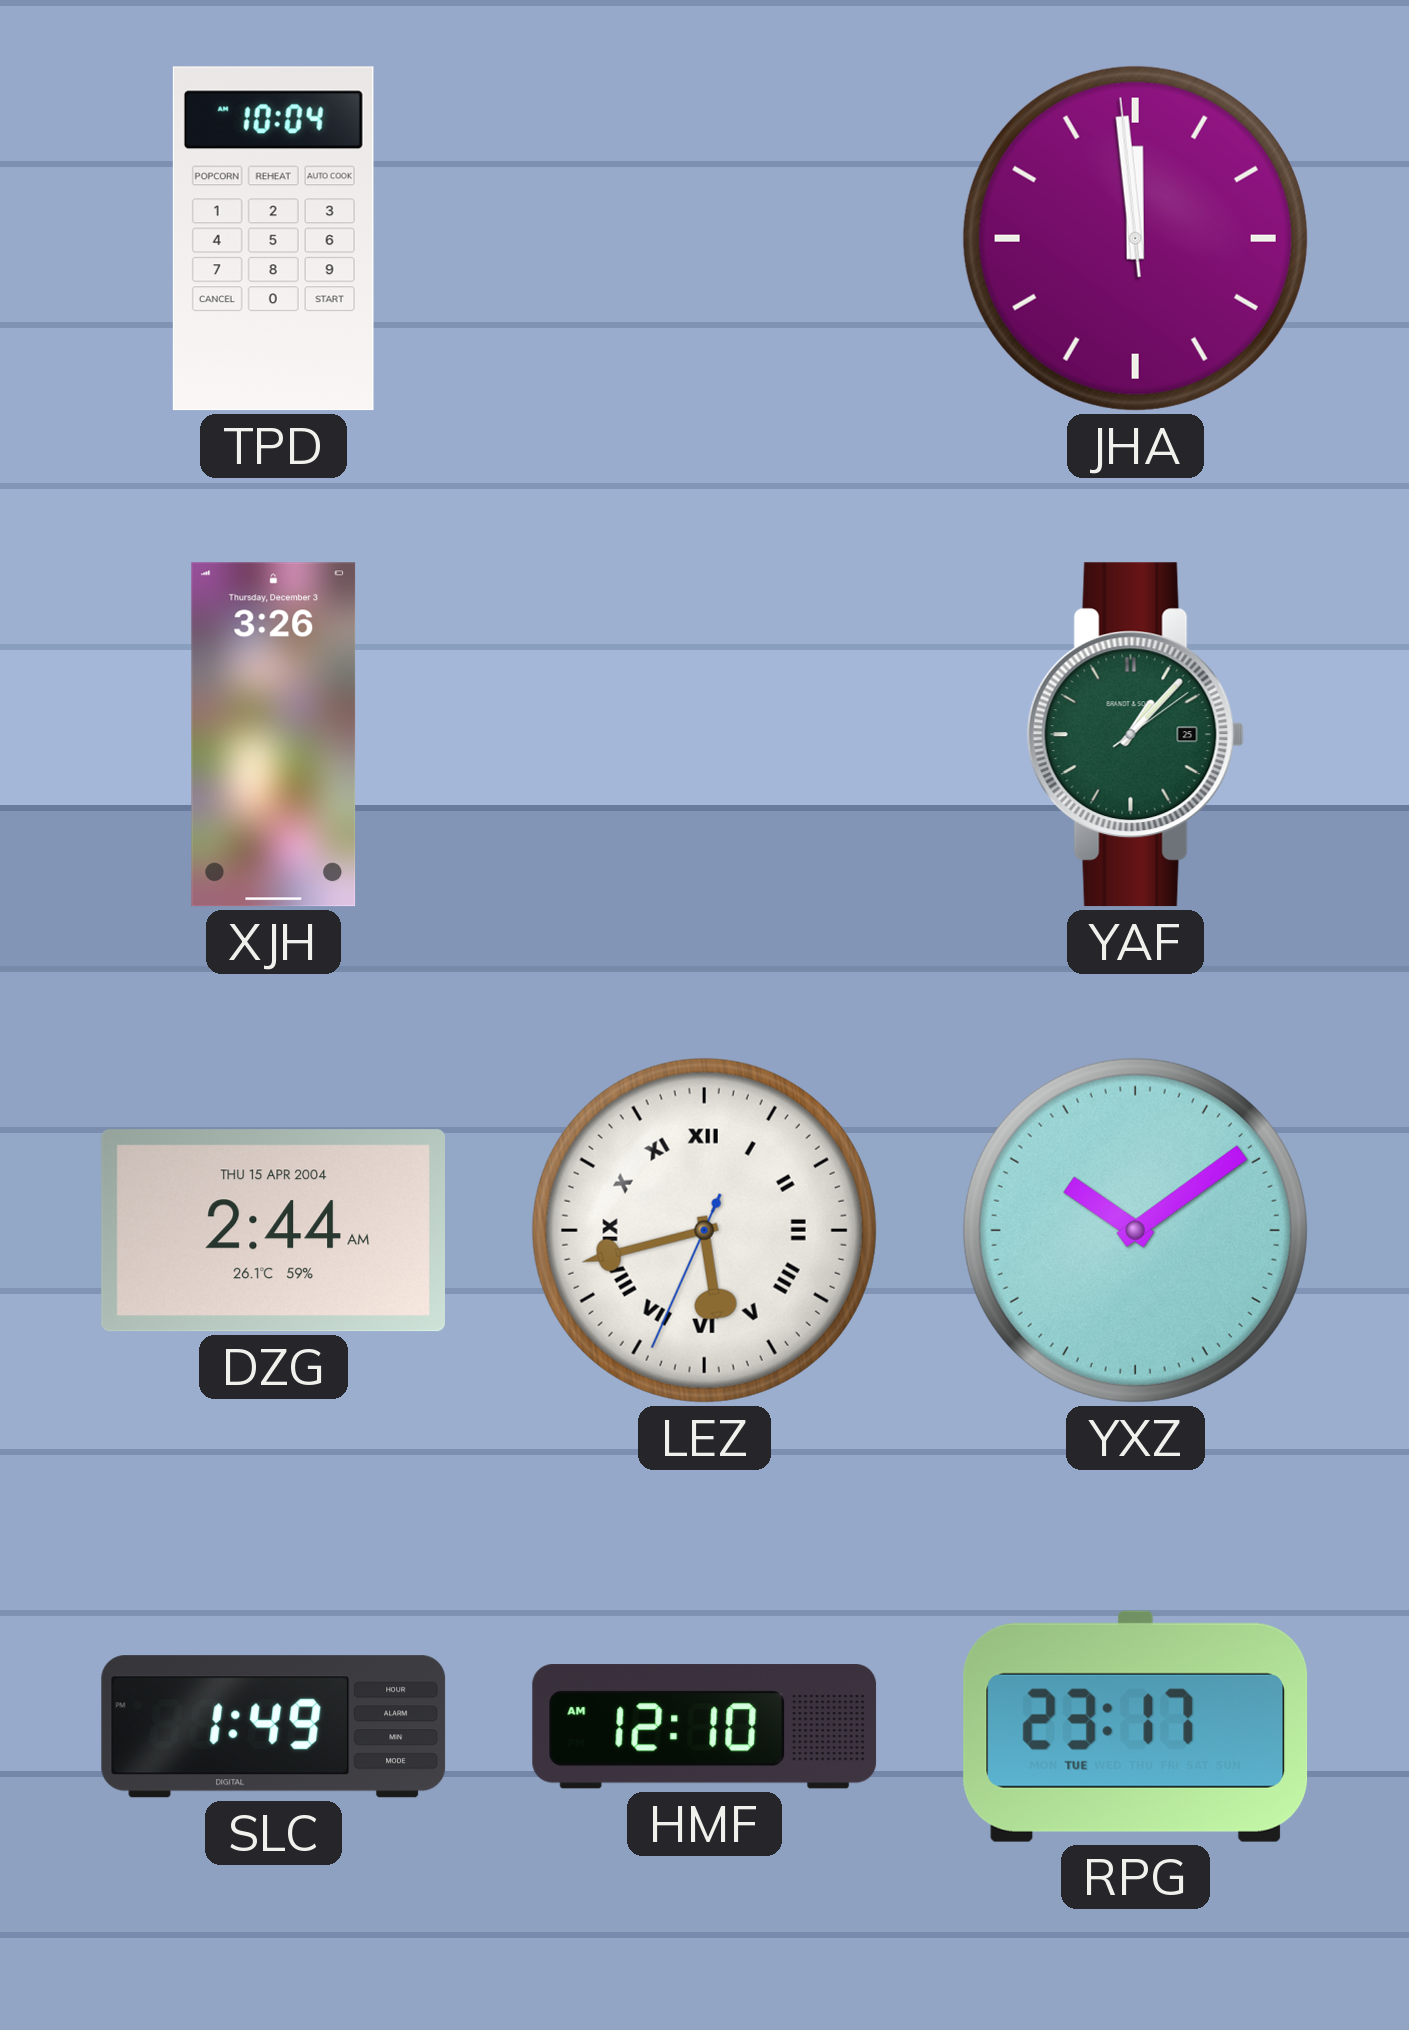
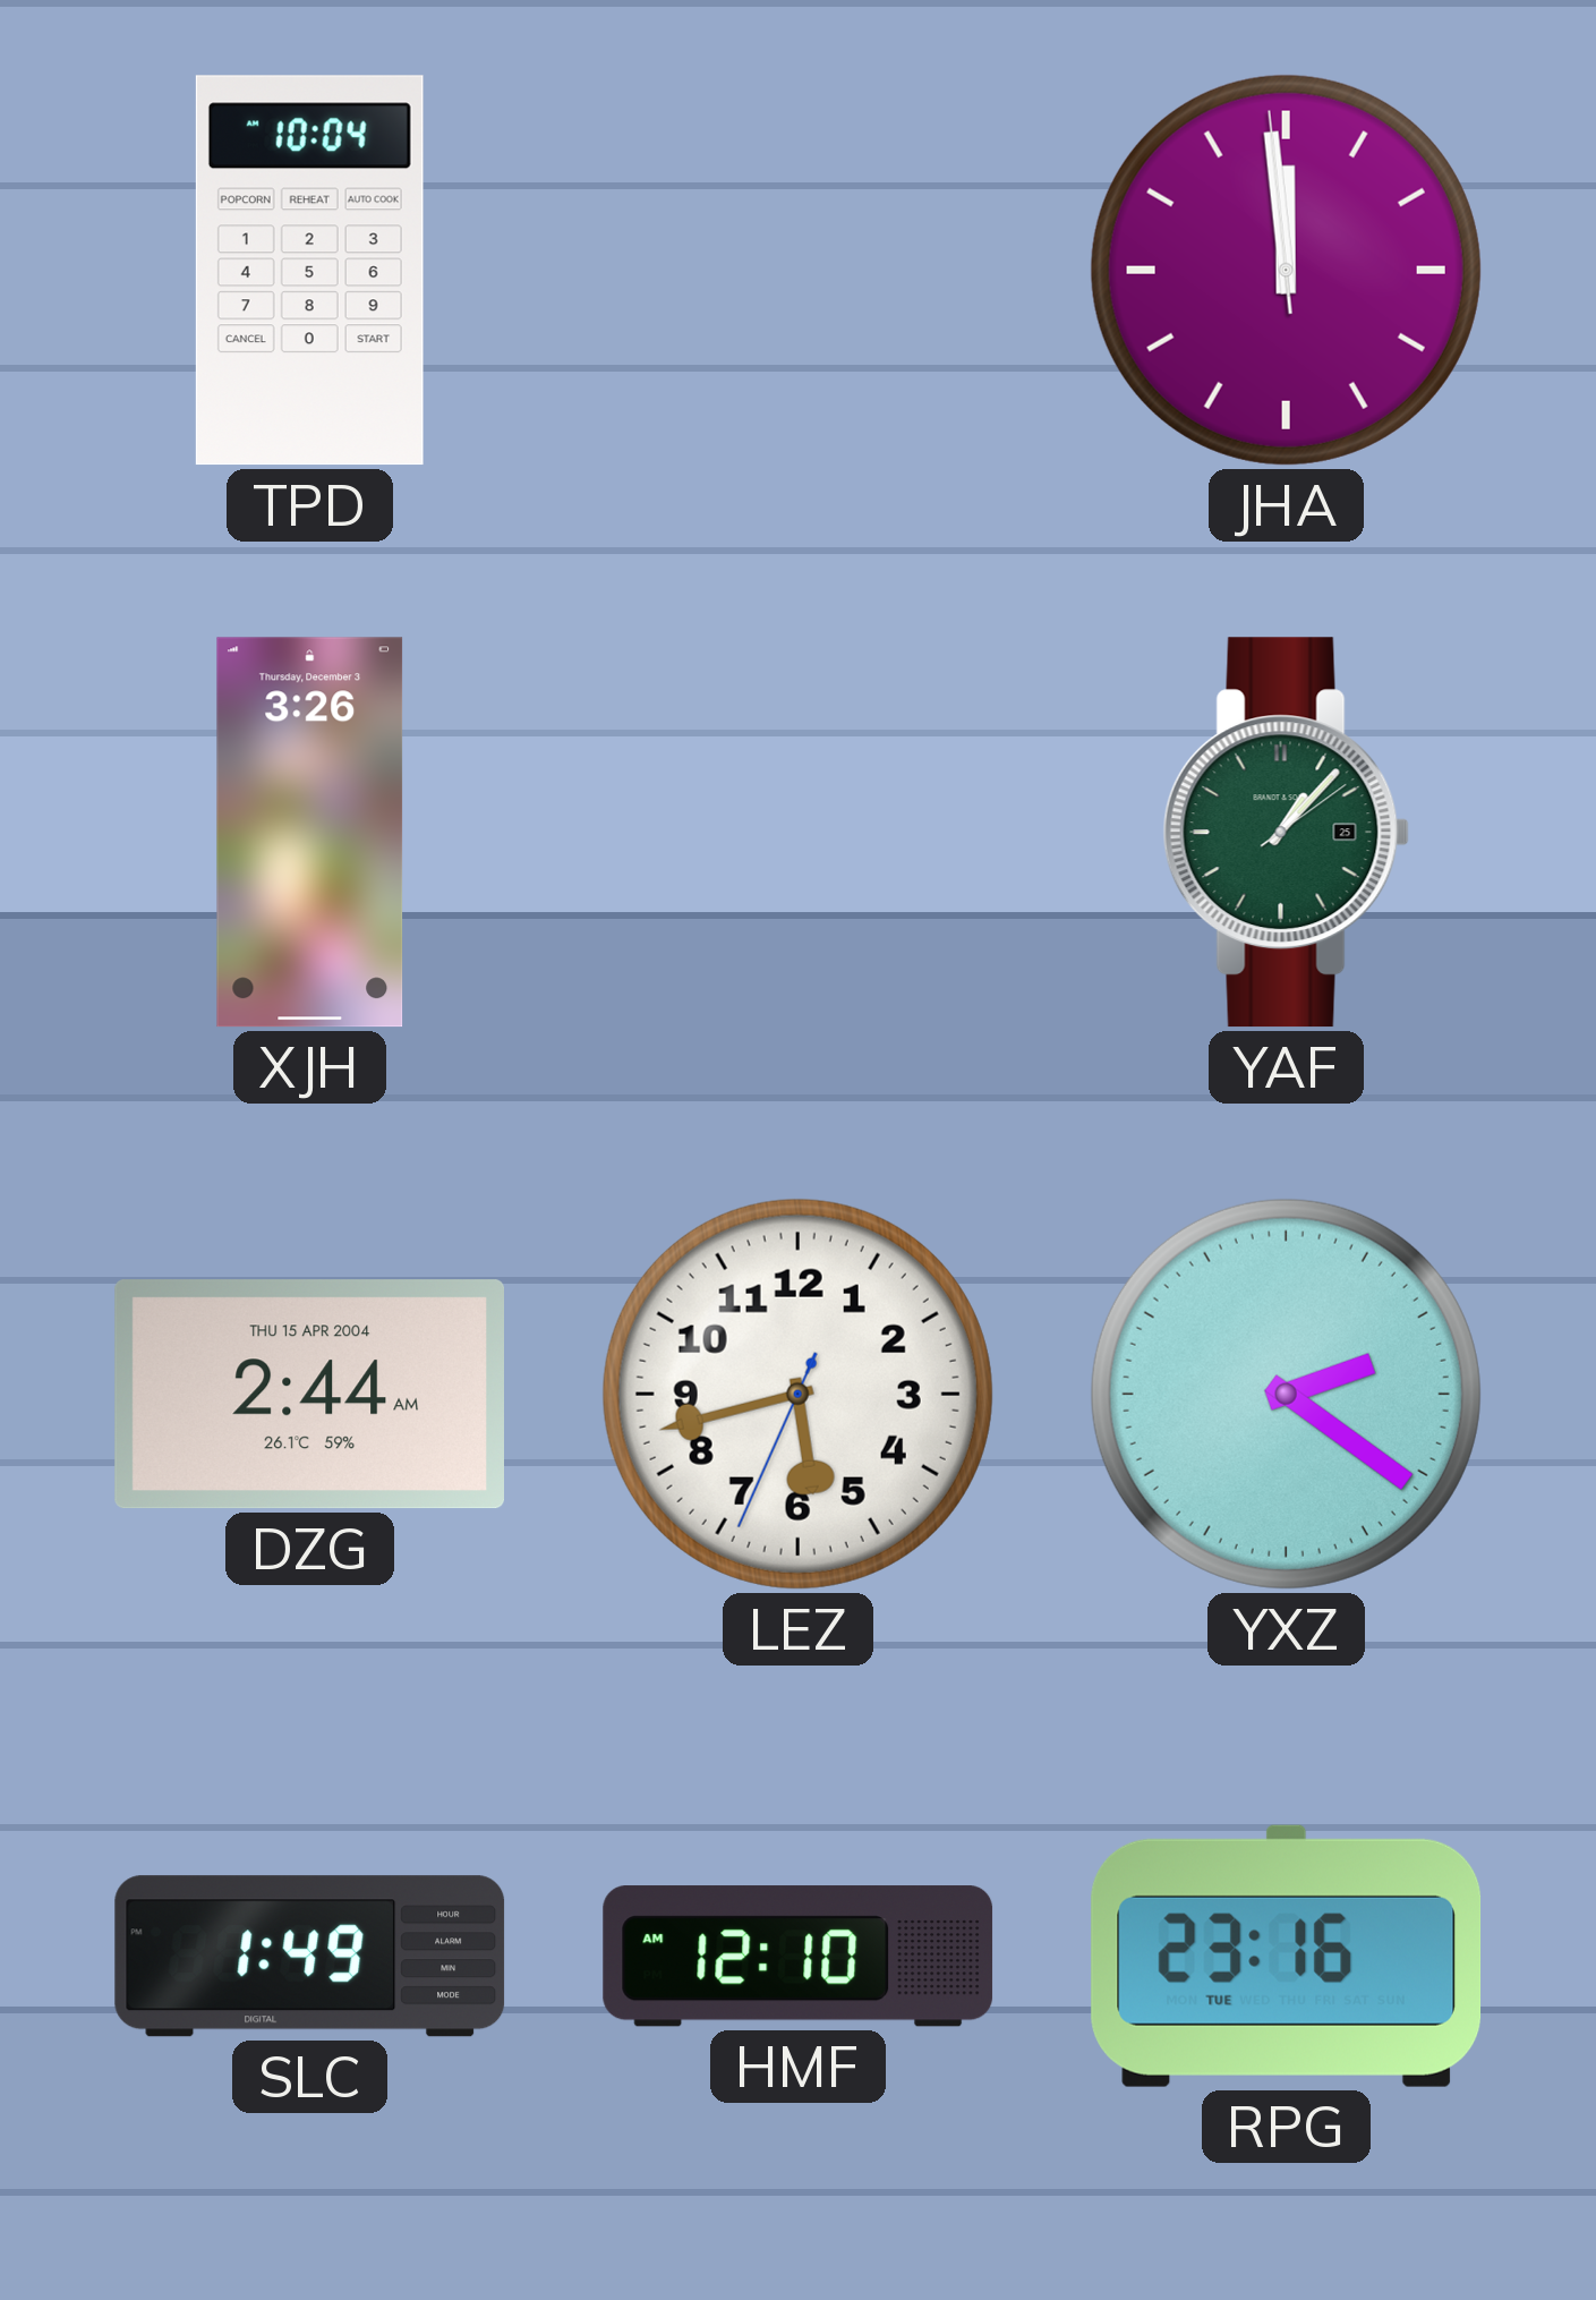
LEZ numerals: Roman -> Arabic
YXZ: 10:09 -> 2:21
RPG: 23:17 -> 23:16
